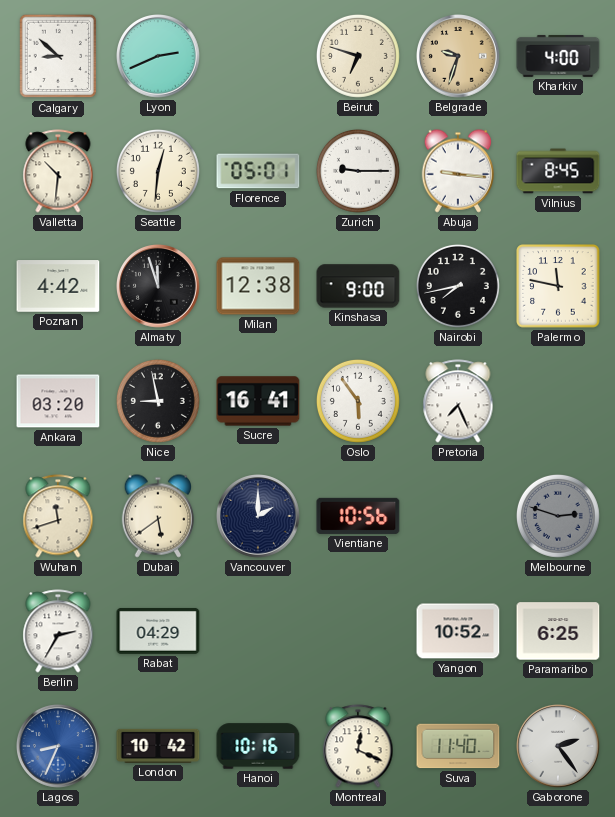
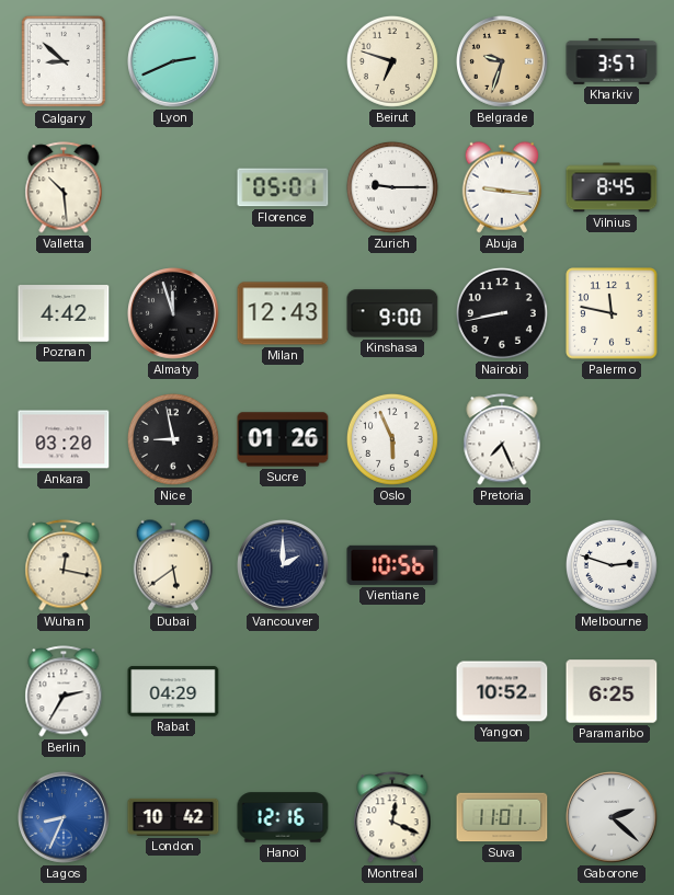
Kharkiv: 4:00 -> 3:57
Valletta: 10:31 -> 10:29
Seattle: 12:31 -> none
Milan: 12:38 -> 12:43
Nairobi: 7:43 -> 8:43
Sucre: 16:41 -> 01:26
Oslo: 5:54 -> 5:56
Wuhan: 11:42 -> 12:17
Melbourne dial: grey -> white
Hanoi: 10:16 -> 12:16
Suva: 11:40 -> 11:01
Gaborone: 2:24 -> 2:22
